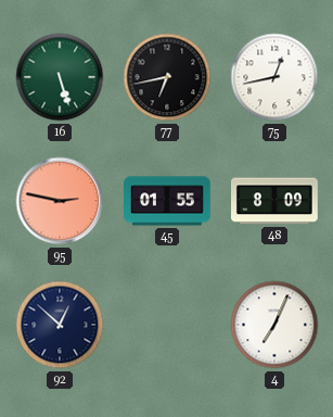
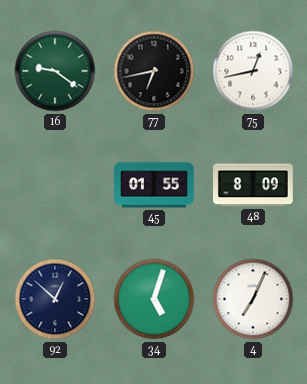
16: 5:27 -> 9:21
95: 2:47 -> none
34: none -> 5:03
